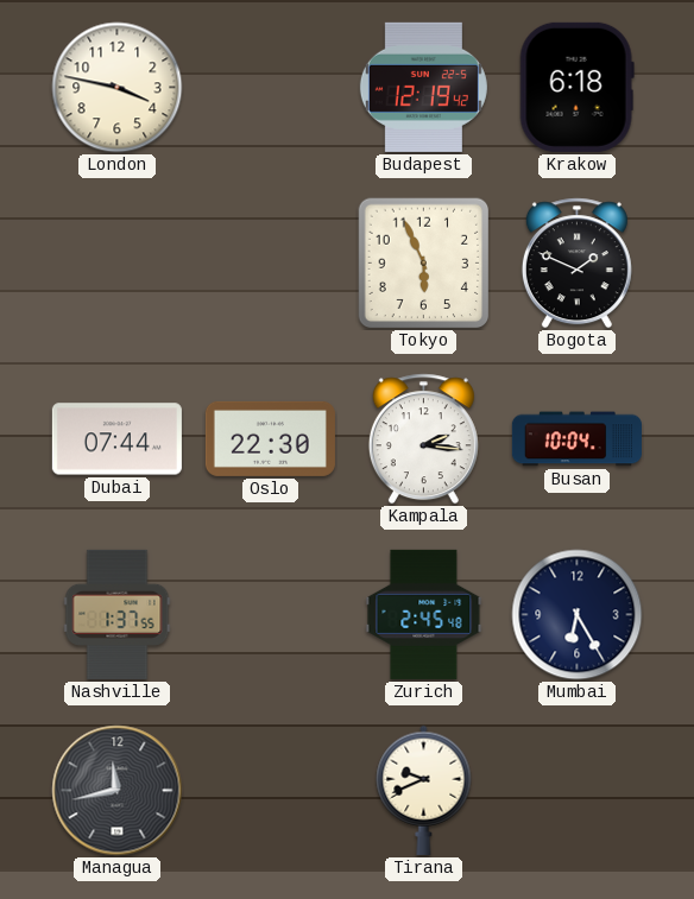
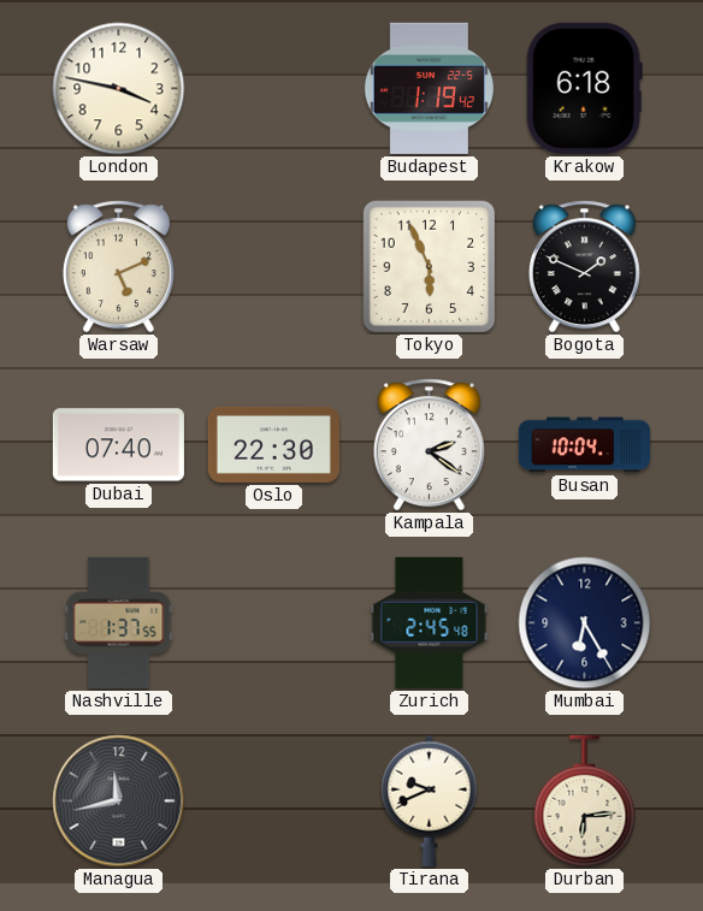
Budapest: 12:19 -> 1:19
Warsaw: none -> 5:11
Dubai: 07:44 -> 07:40
Kampala: 2:16 -> 2:21
Durban: none -> 6:14
